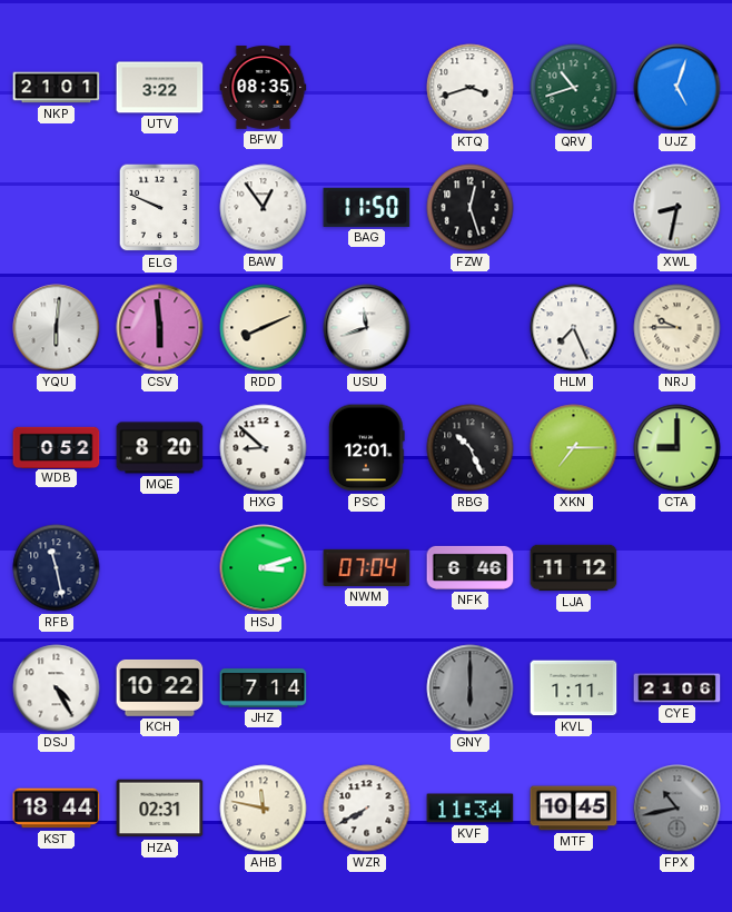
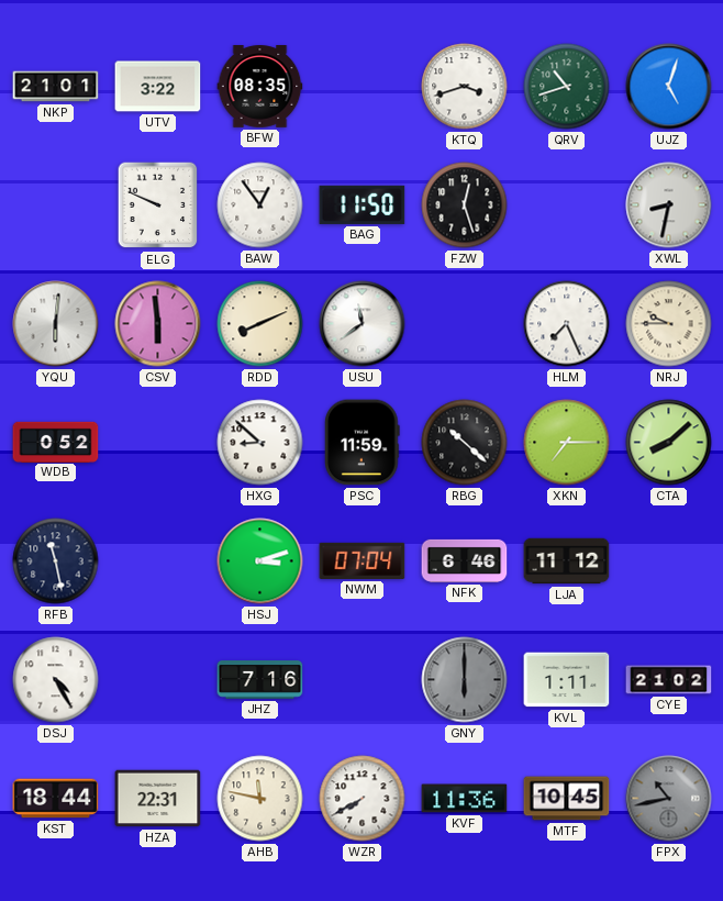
USU: 11:42 -> 11:39
MQE: 8:20 -> none
PSC: 12:01 -> 11:59
RBG: 10:26 -> 10:22
CTA: 9:00 -> 8:08
KCH: 10:22 -> none
JHZ: 7:14 -> 7:16
CYE: 21:06 -> 21:02
HZA: 02:31 -> 22:31
KVF: 11:34 -> 11:36
